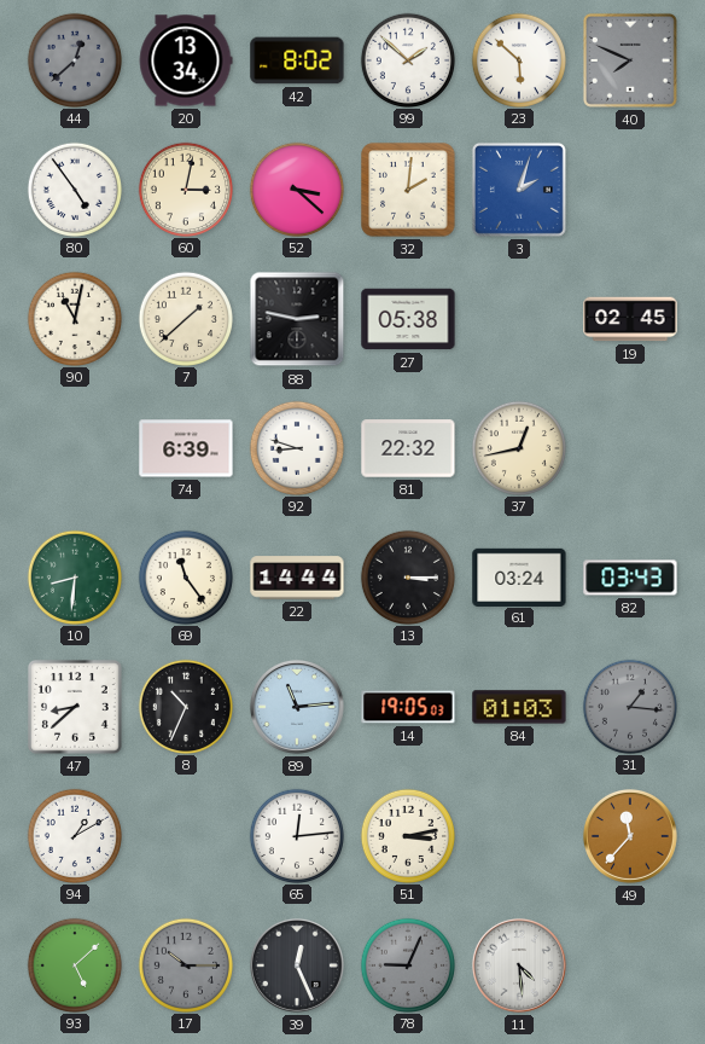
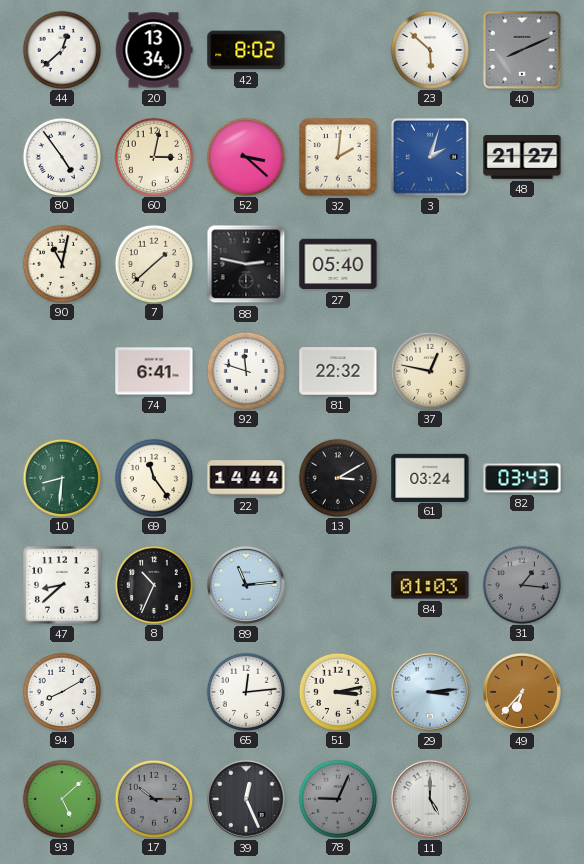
44 dial: grey -> white
99: 1:52 -> none
40: 7:49 -> 8:11
48: none -> 21:27
27: 05:38 -> 05:40
19: 02:45 -> none
74: 6:39 -> 6:41
92: 8:48 -> 11:48
37: 12:43 -> 12:47
13: 3:15 -> 3:10
14: 19:05 -> none
94: 1:10 -> 8:10
29: none -> 3:14
49: 11:37 -> 6:37
11: 4:29 -> 5:00
